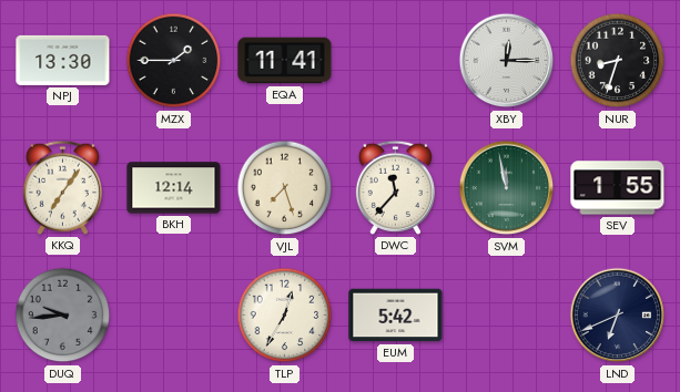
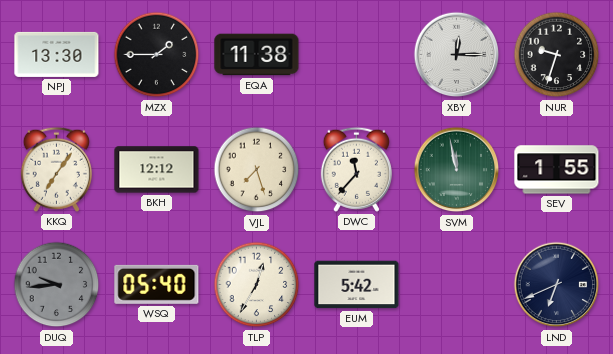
EQA: 11:41 -> 11:38
NUR: 8:33 -> 9:33
BKH: 12:14 -> 12:12
WSQ: none -> 05:40
